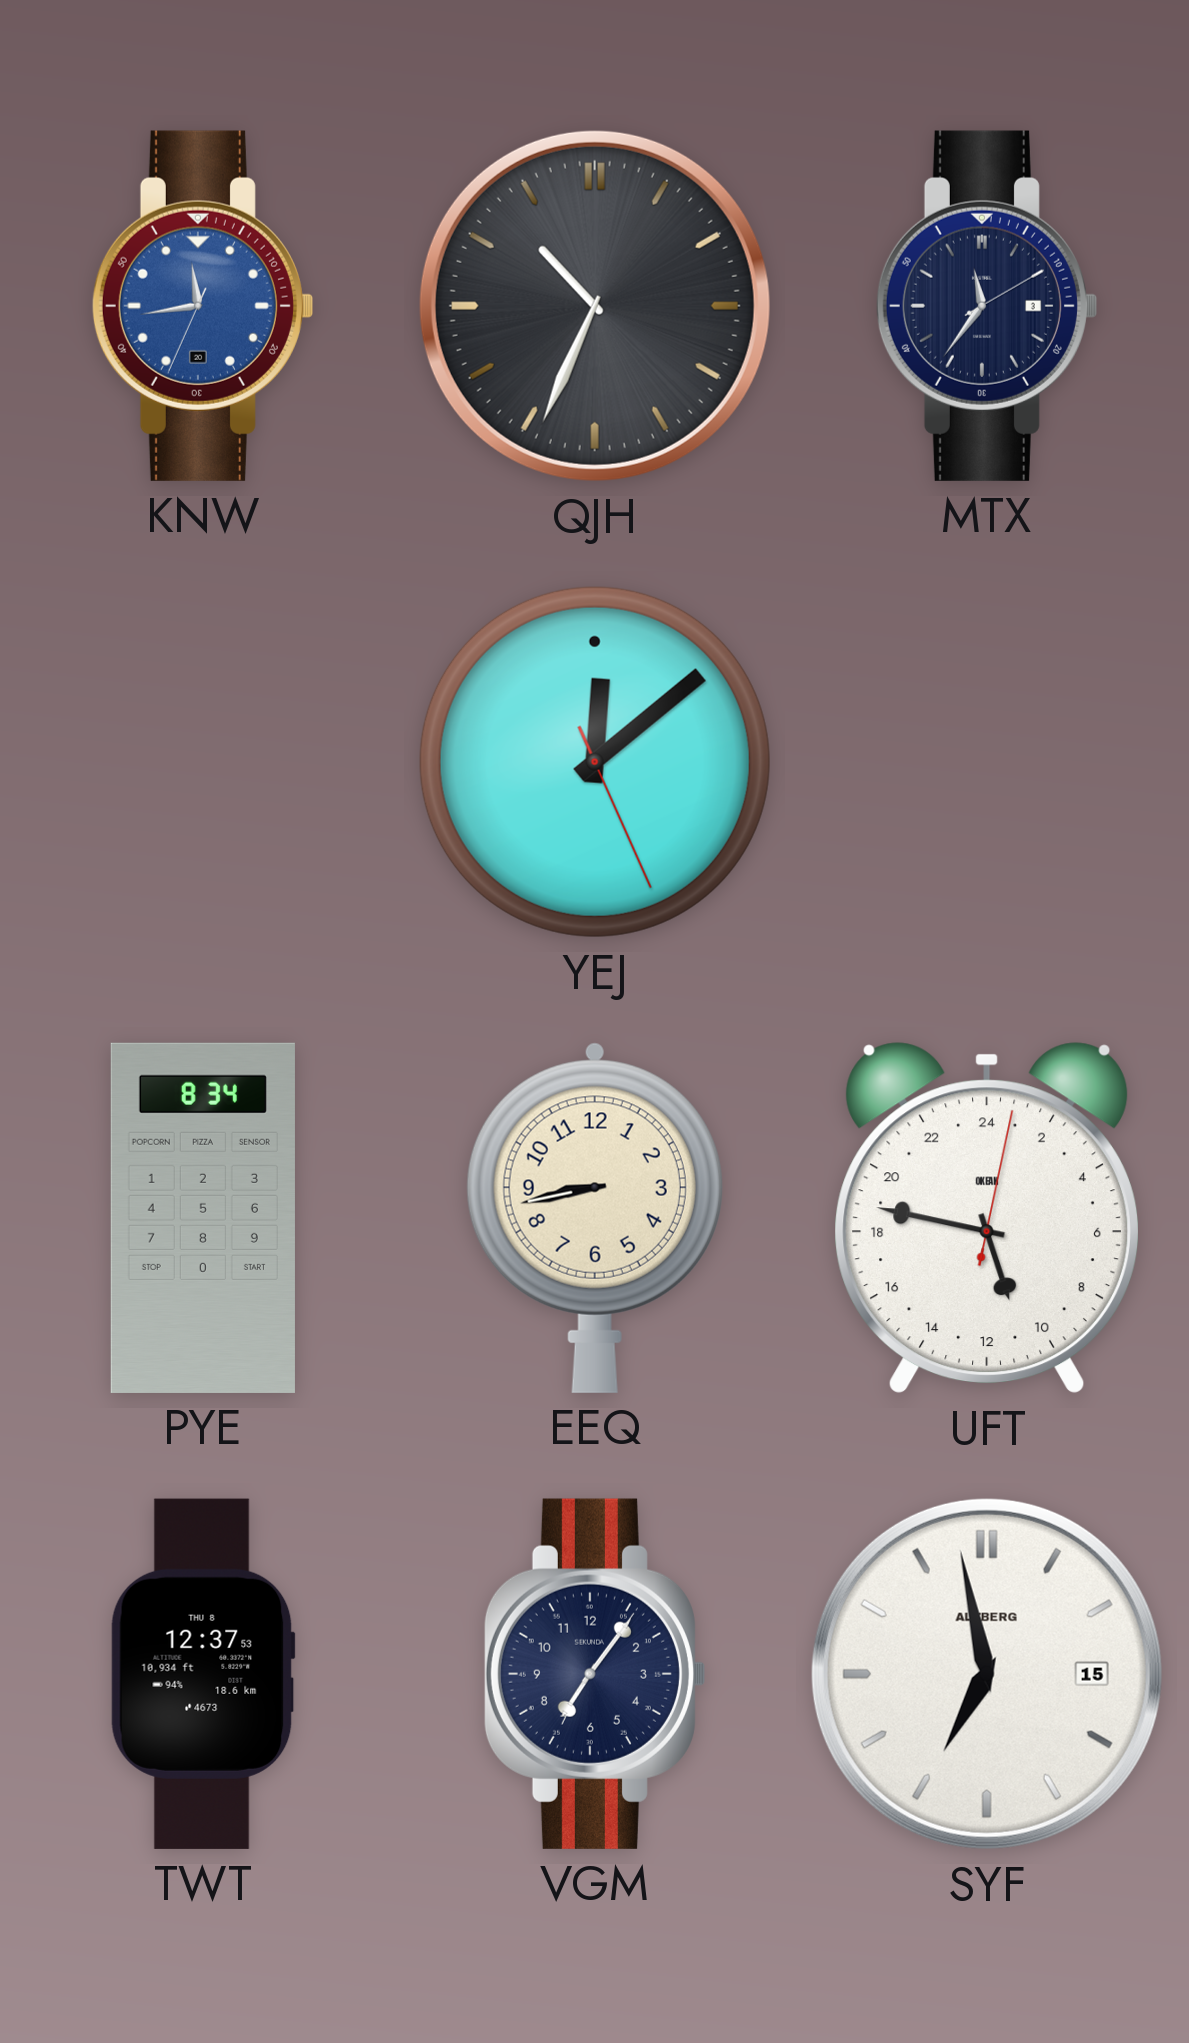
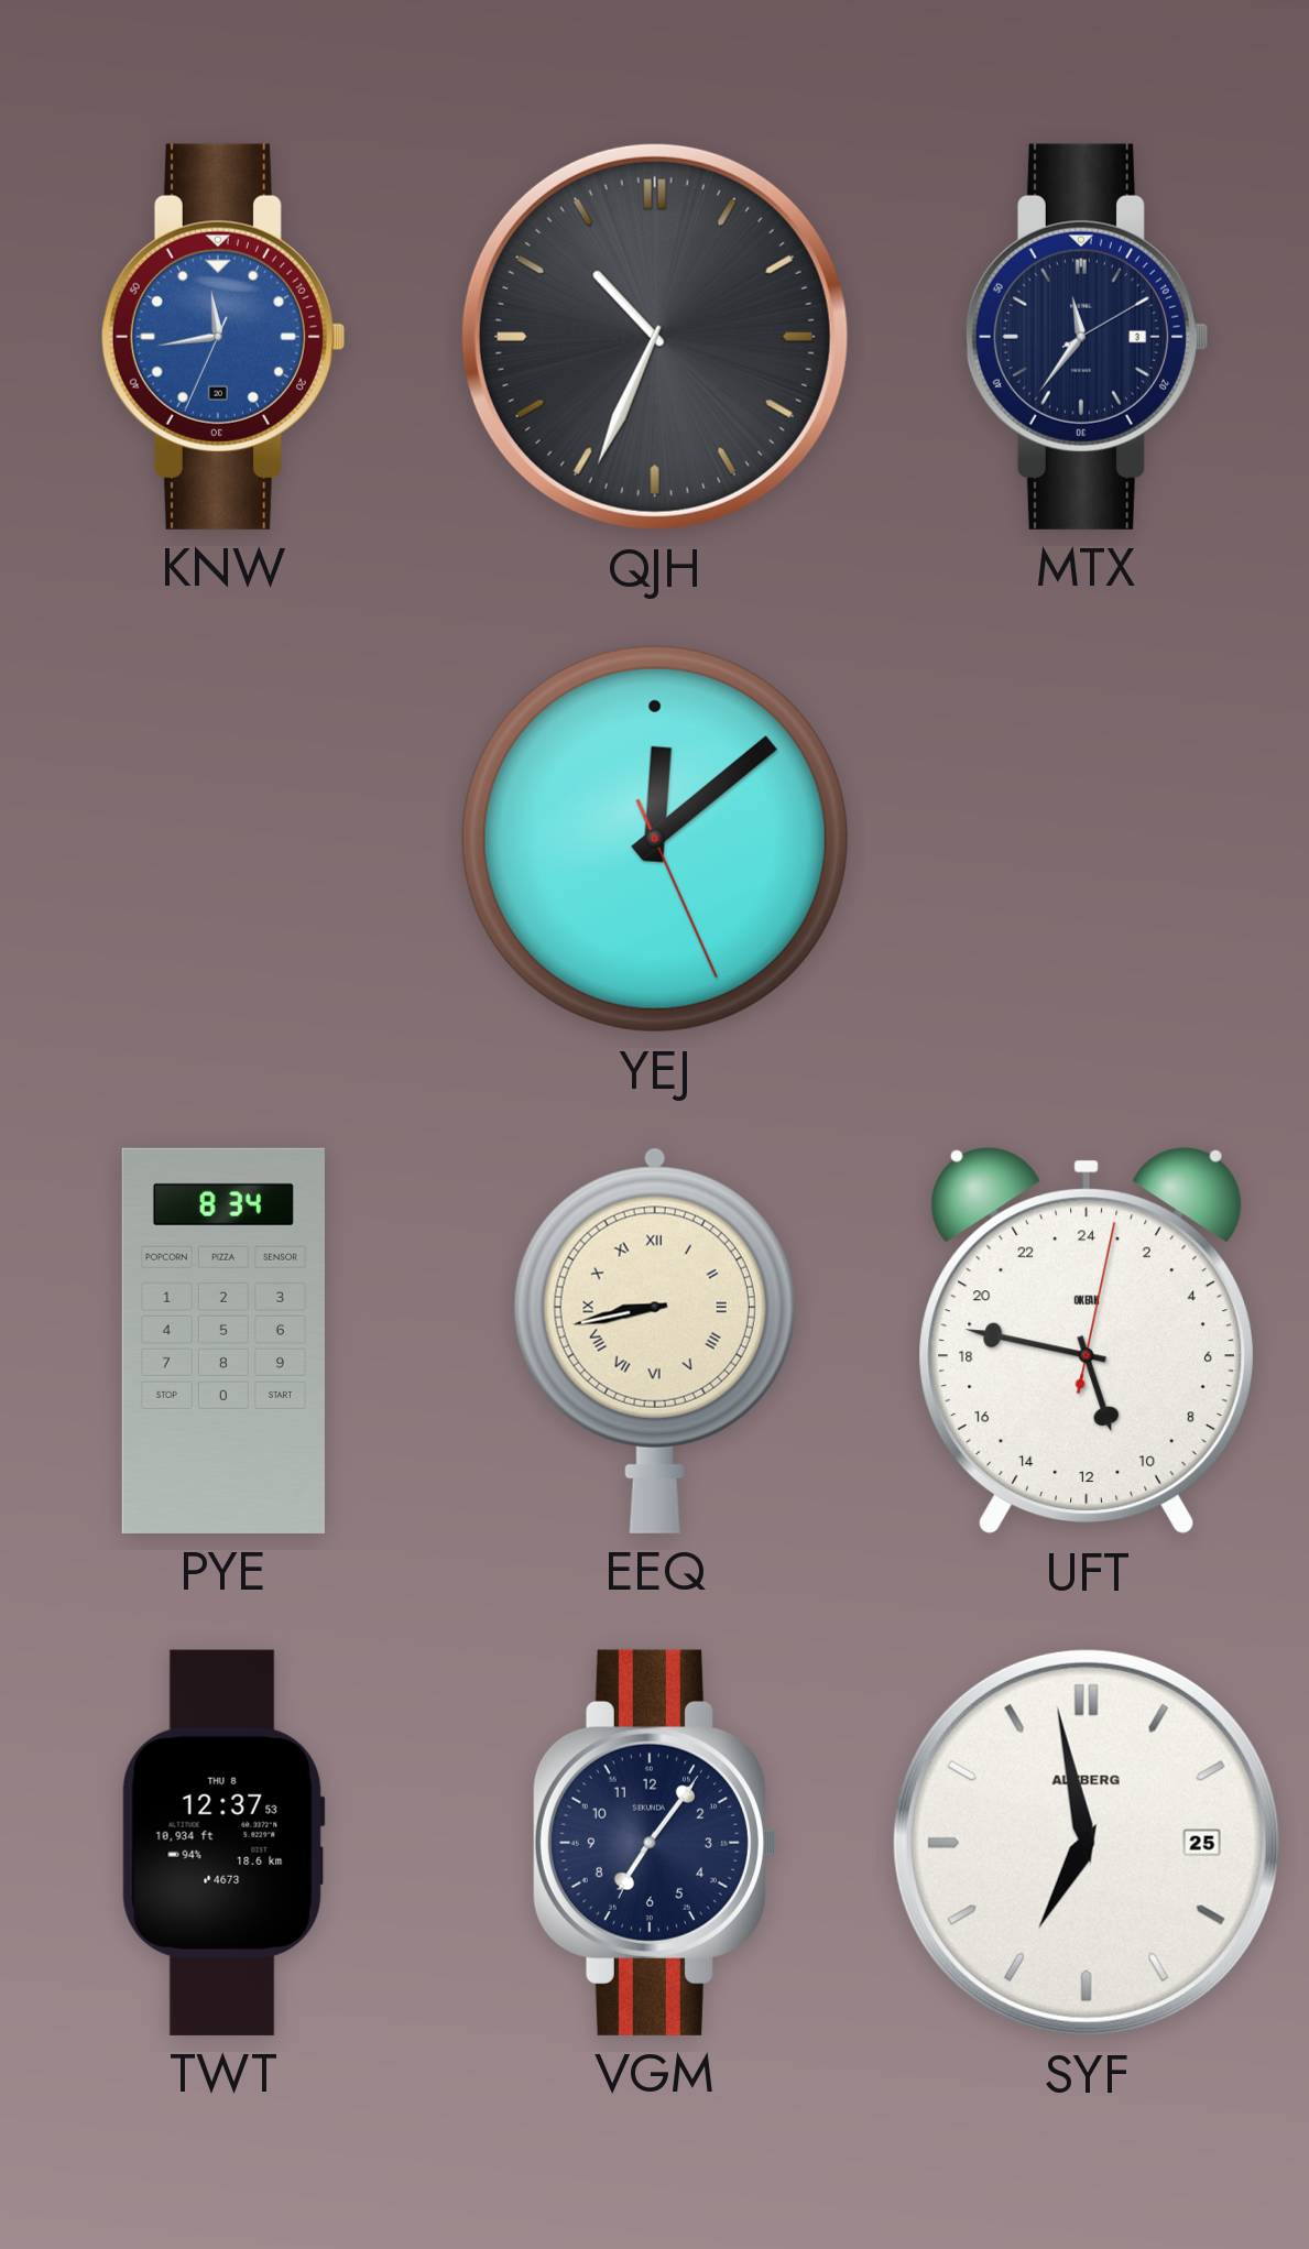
EEQ numerals: Arabic -> Roman
SYF date: 15 -> 25
